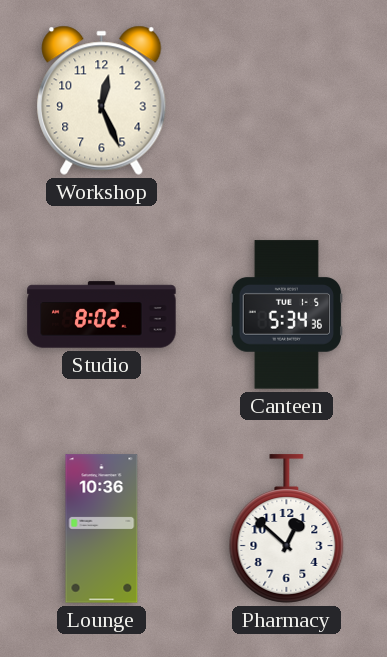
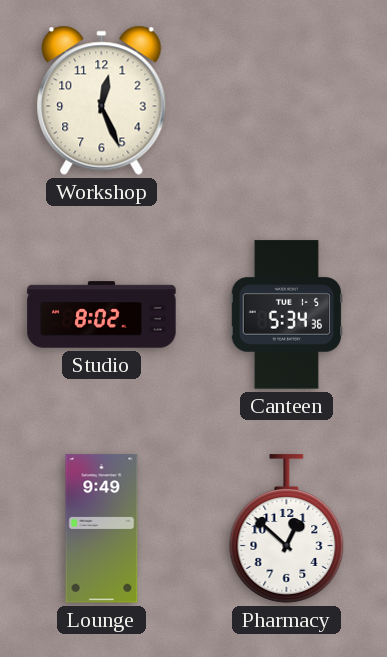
Lounge: 10:36 -> 9:49
